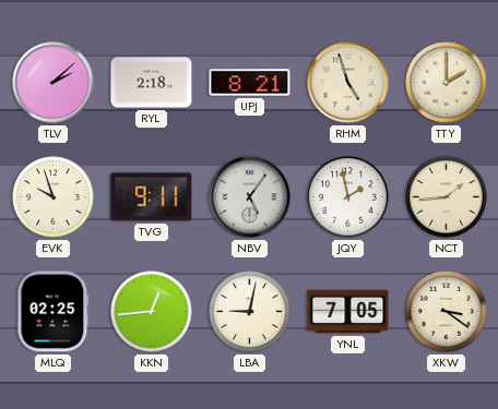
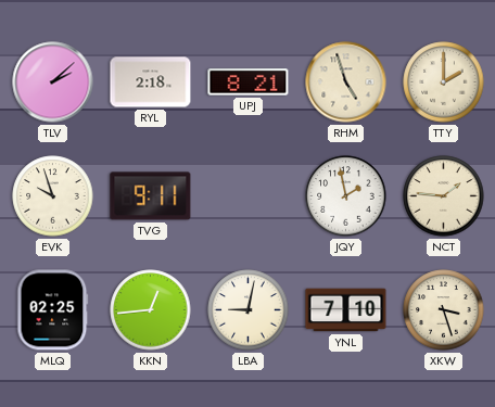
NBV: 5:06 -> none
NCT: 1:44 -> 1:46
YNL: 7:05 -> 7:10
XKW: 3:21 -> 3:27
